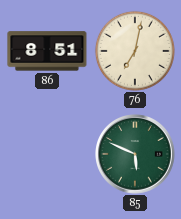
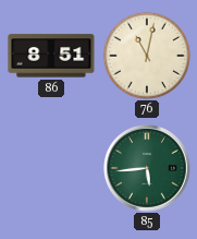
76: 7:02 -> 11:02
85: 5:49 -> 5:44
